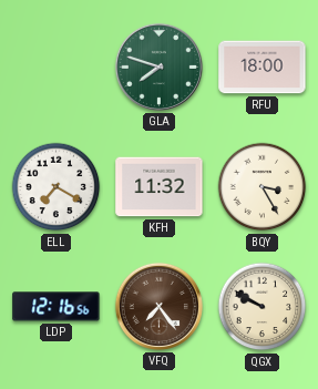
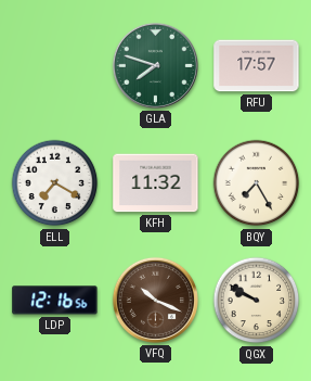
RFU: 18:00 -> 17:57
BQY: 3:25 -> 7:25
VFQ: 7:24 -> 10:19
